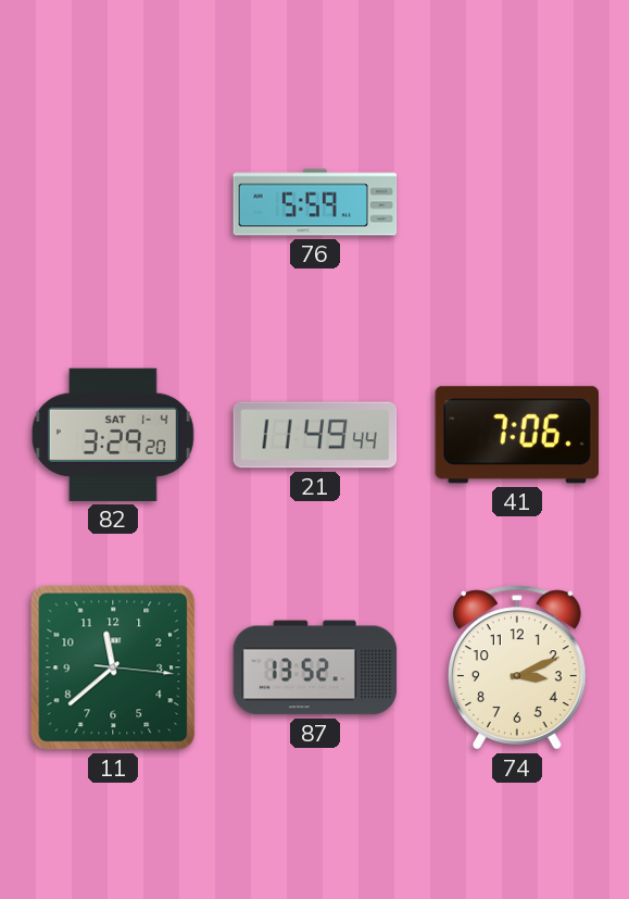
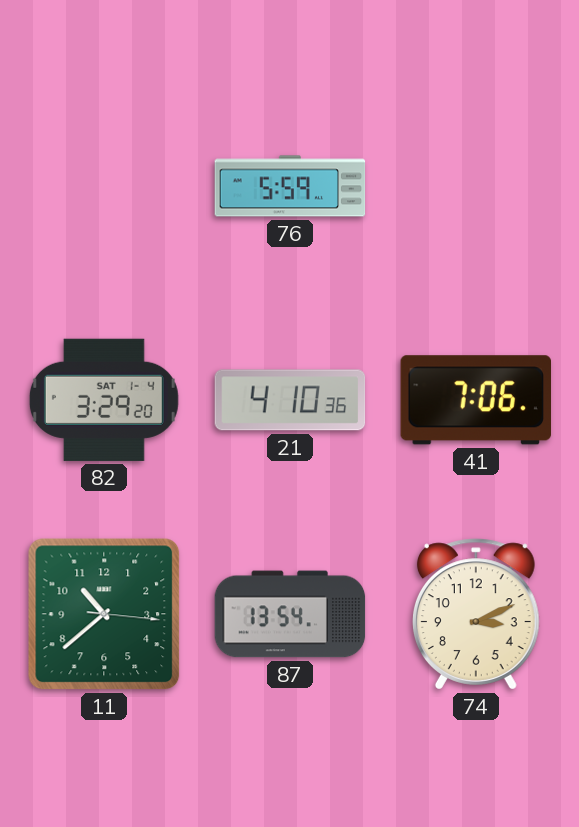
21: 11:49 -> 4:10
11: 11:38 -> 10:38
87: 13:52 -> 13:54
